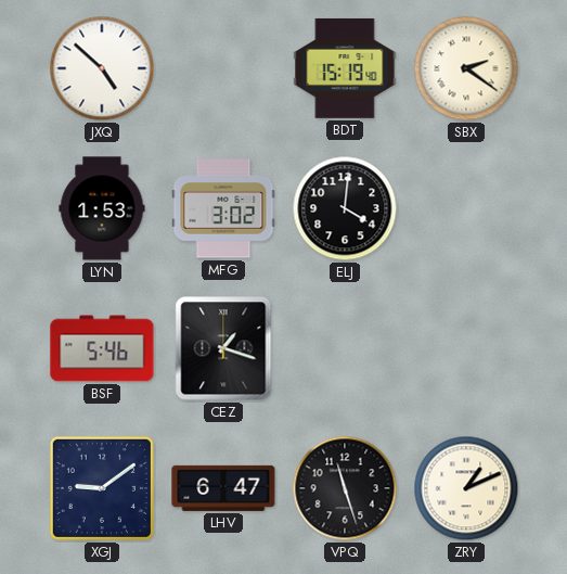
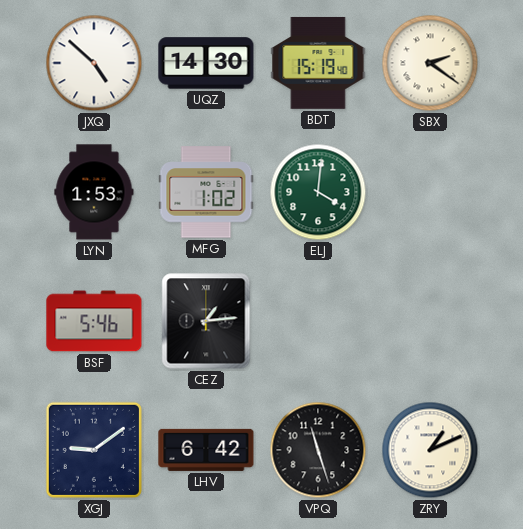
UQZ: none -> 14:30
MFG: 3:02 -> 1:02
ELJ dial: black -> green
CEZ: 1:18 -> 1:14
LHV: 6:47 -> 6:42
